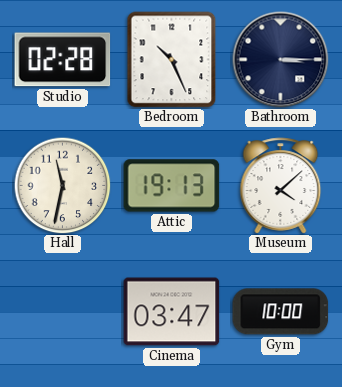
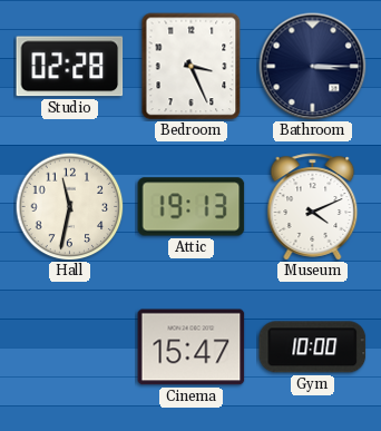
Bedroom: 10:26 -> 3:26
Museum: 4:08 -> 4:11
Cinema: 03:47 -> 15:47
